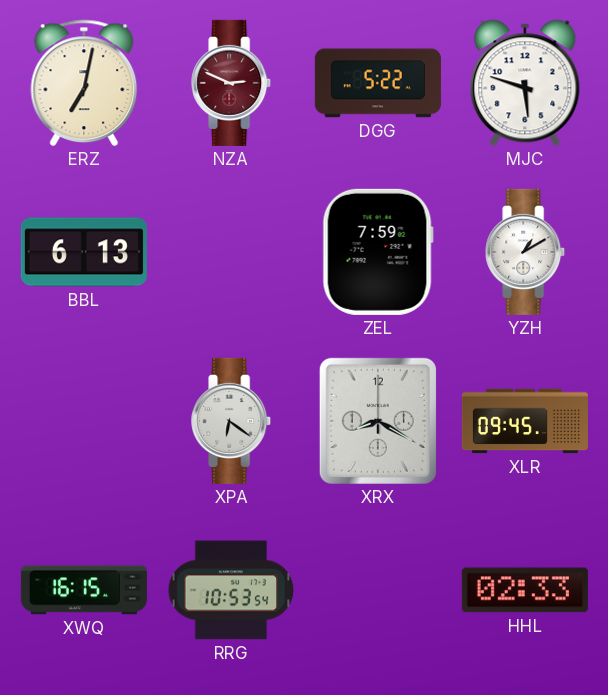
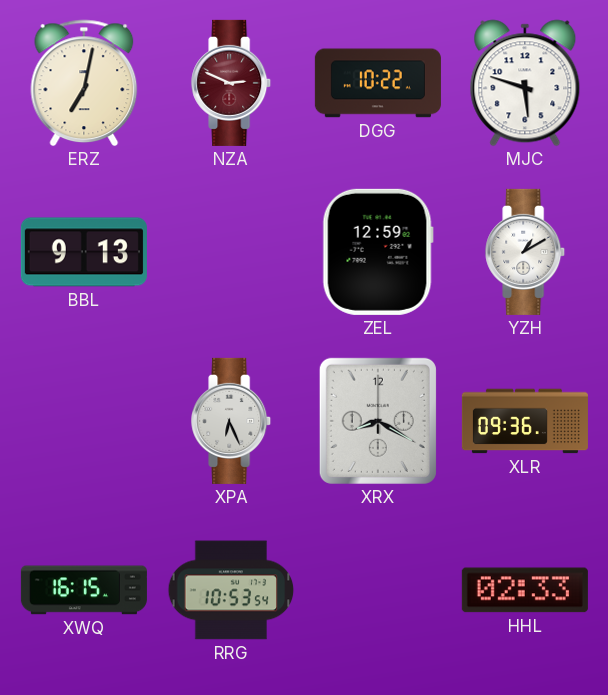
DGG: 5:22 -> 10:22
BBL: 6:13 -> 9:13
ZEL: 7:59 -> 12:59
XPA: 6:21 -> 6:26
XLR: 09:45 -> 09:36
